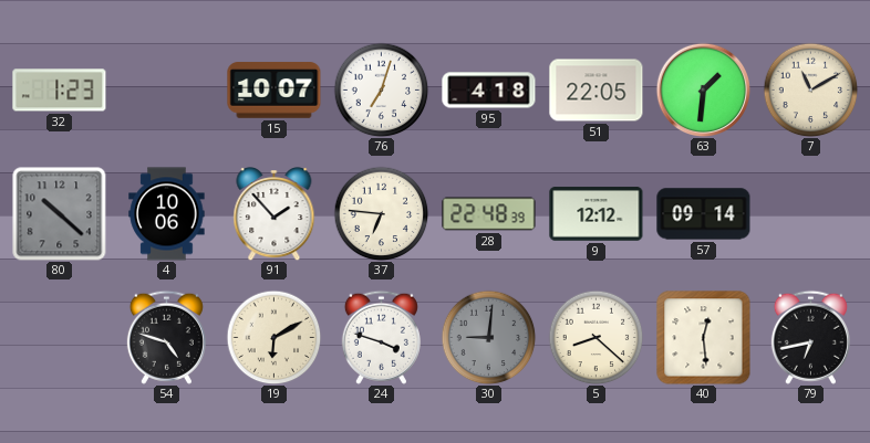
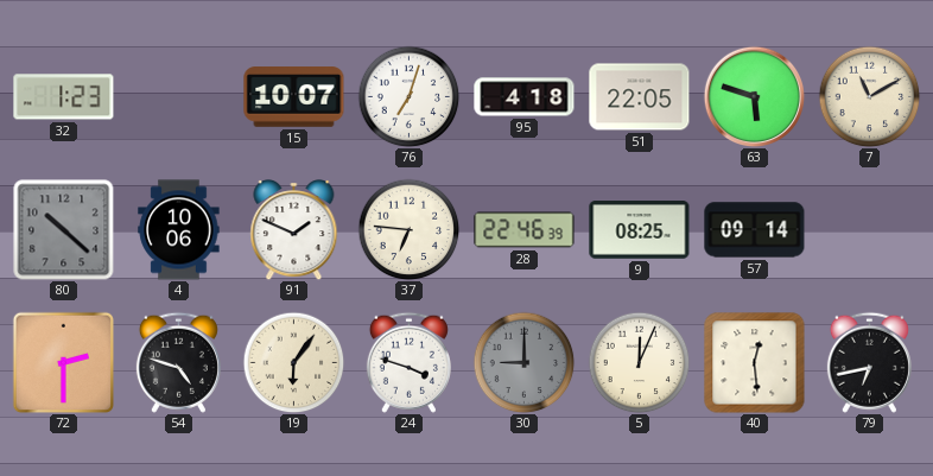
63: 1:31 -> 5:48
91: 1:53 -> 1:49
28: 22:48 -> 22:46
9: 12:12 -> 08:25
72: none -> 2:30
19: 6:10 -> 6:06
30: 9:01 -> 9:00
5: 8:22 -> 12:04
